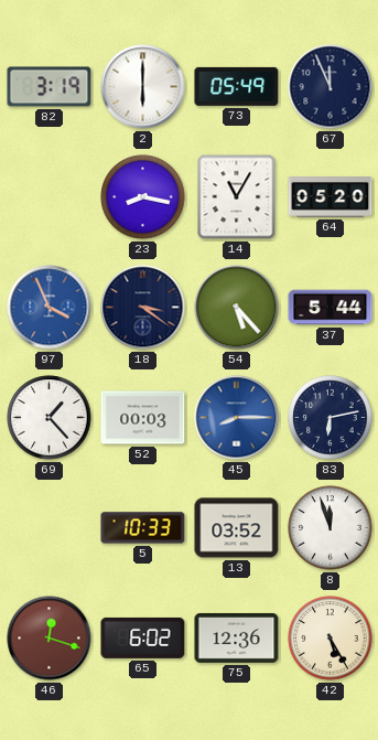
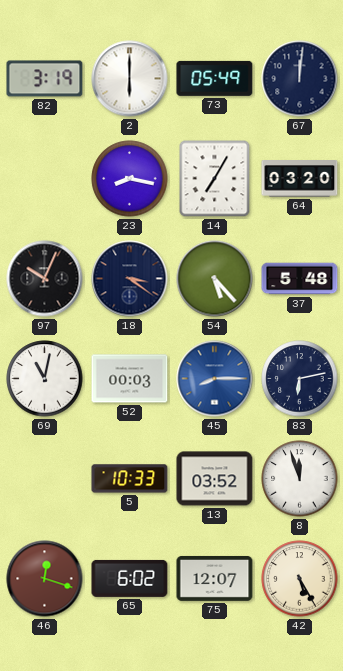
67: 11:56 -> 12:01
14: 11:05 -> 7:05
64: 05:20 -> 03:20
97: 3:56 -> 10:04
97 dial: blue -> black
37: 5:44 -> 5:48
69: 1:23 -> 11:02
75: 12:36 -> 12:07
